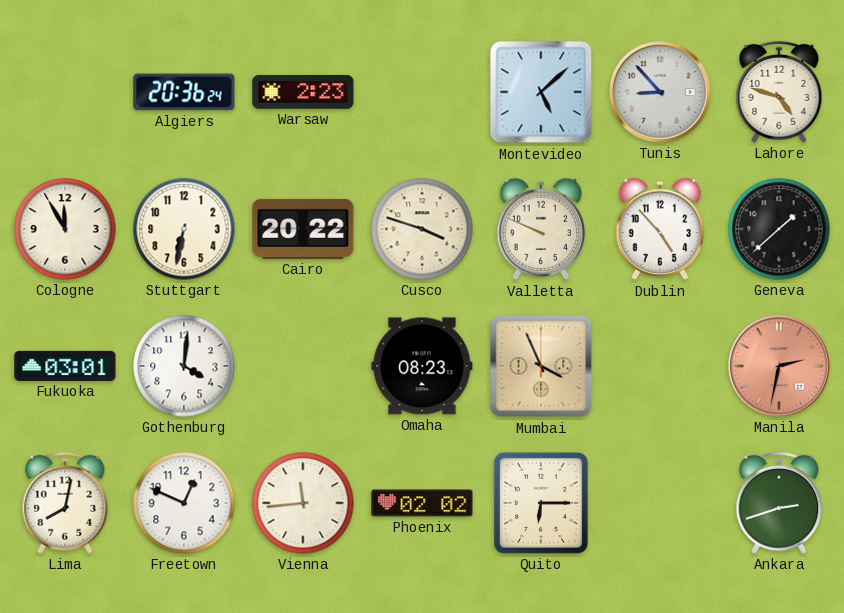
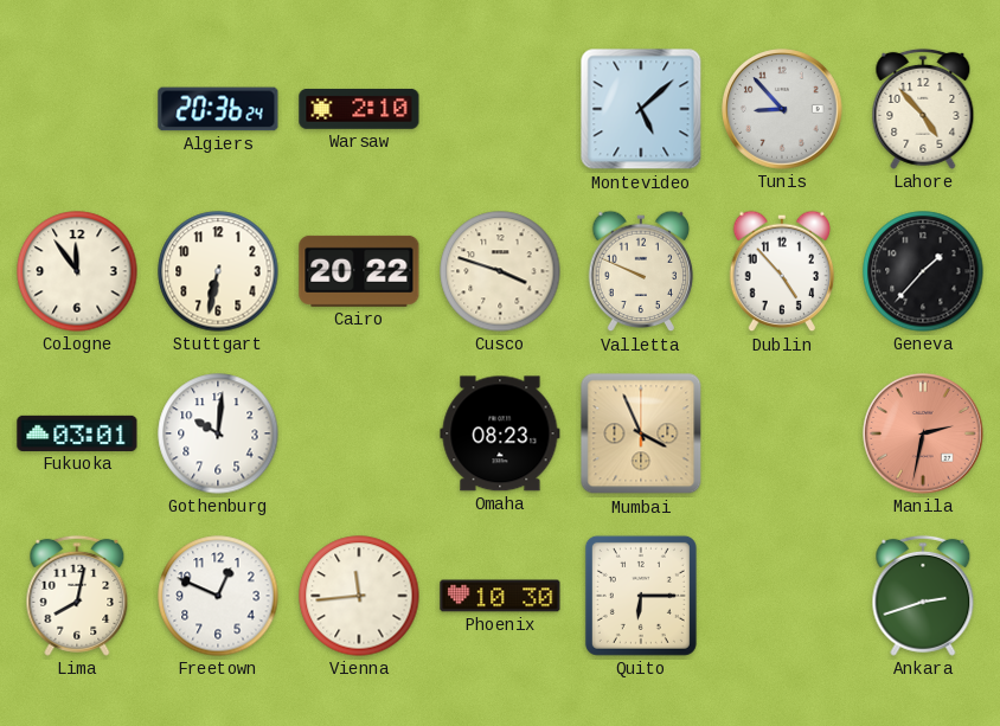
Warsaw: 2:23 -> 2:10
Lahore: 4:48 -> 4:53
Cologne: 11:55 -> 11:54
Geneva: 1:38 -> 1:37
Gothenburg: 4:01 -> 10:01
Phoenix: 02:02 -> 10:30
